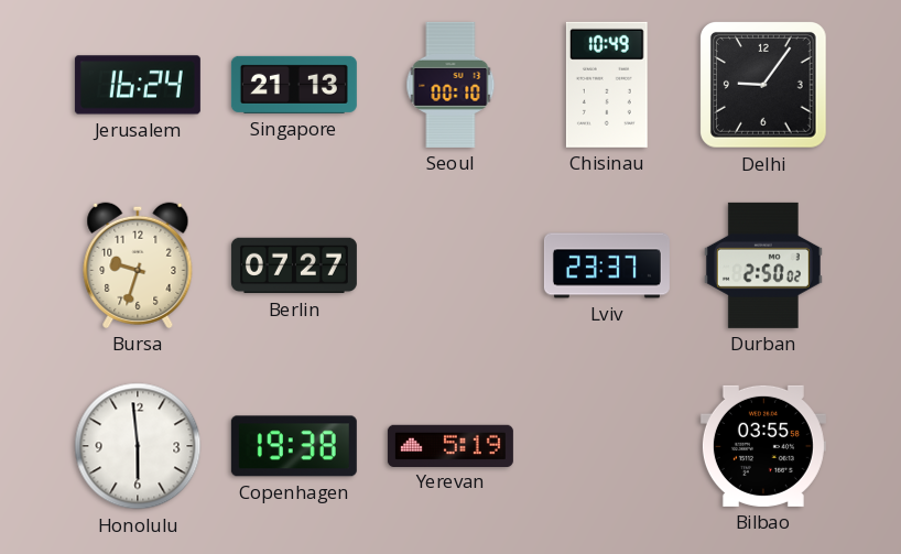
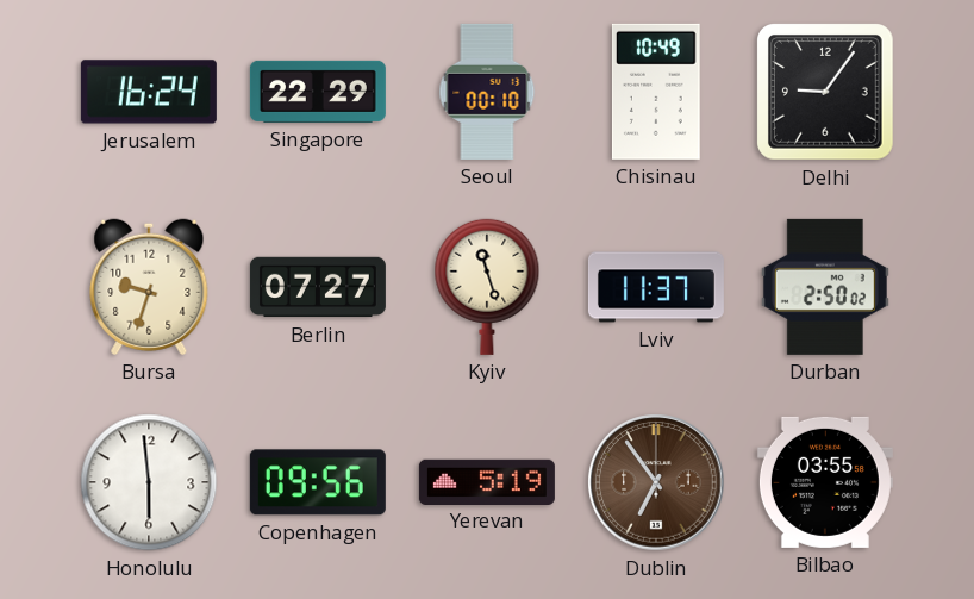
Singapore: 21:13 -> 22:29
Kyiv: none -> 11:27
Lviv: 23:37 -> 11:37
Copenhagen: 19:38 -> 09:56
Dublin: none -> 6:54
